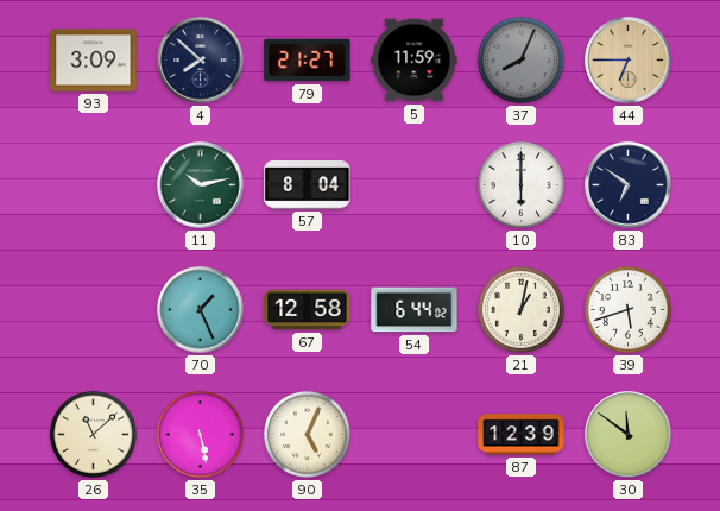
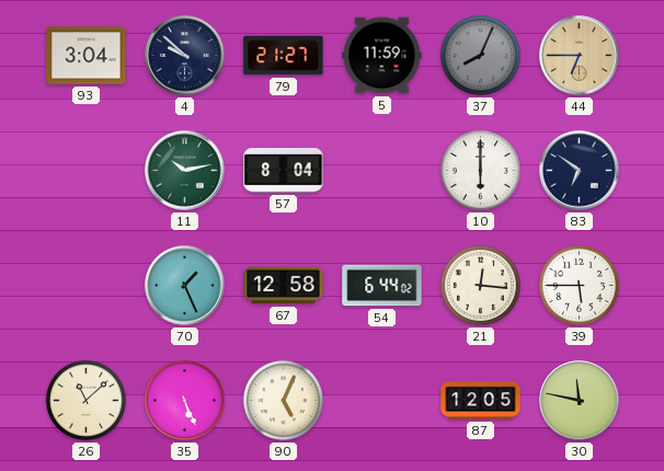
93: 3:09 -> 3:04
4: 7:52 -> 9:52
21: 1:02 -> 12:16
39: 5:42 -> 5:45
35: 5:28 -> 5:26
87: 12:39 -> 12:05
30: 11:51 -> 11:47
